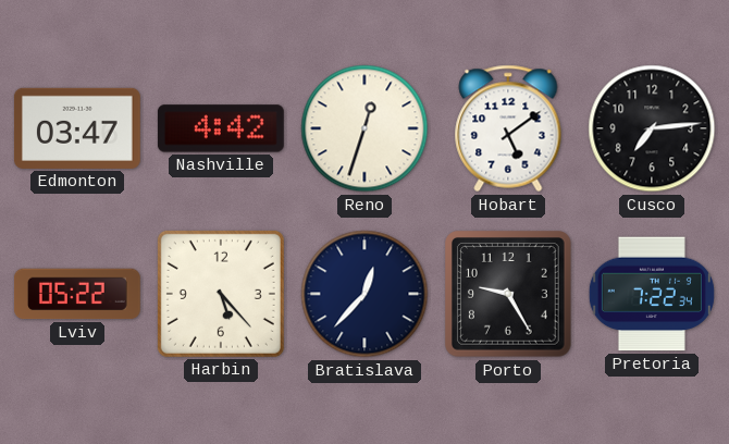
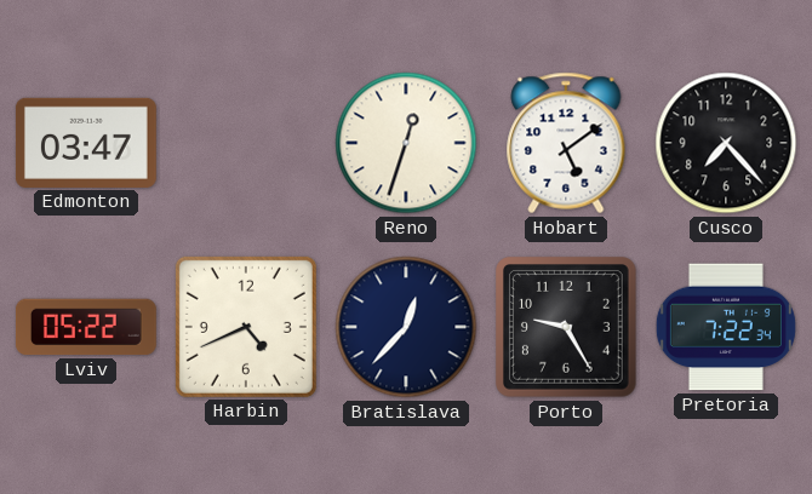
Nashville: 4:42 -> none
Cusco: 7:14 -> 7:23
Harbin: 5:23 -> 4:41
